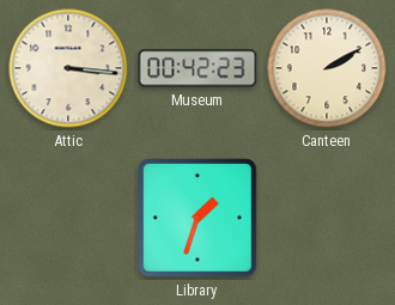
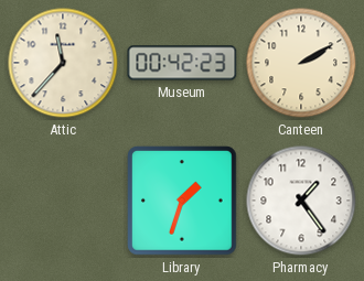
Attic: 3:16 -> 11:37
Pharmacy: none -> 1:24
